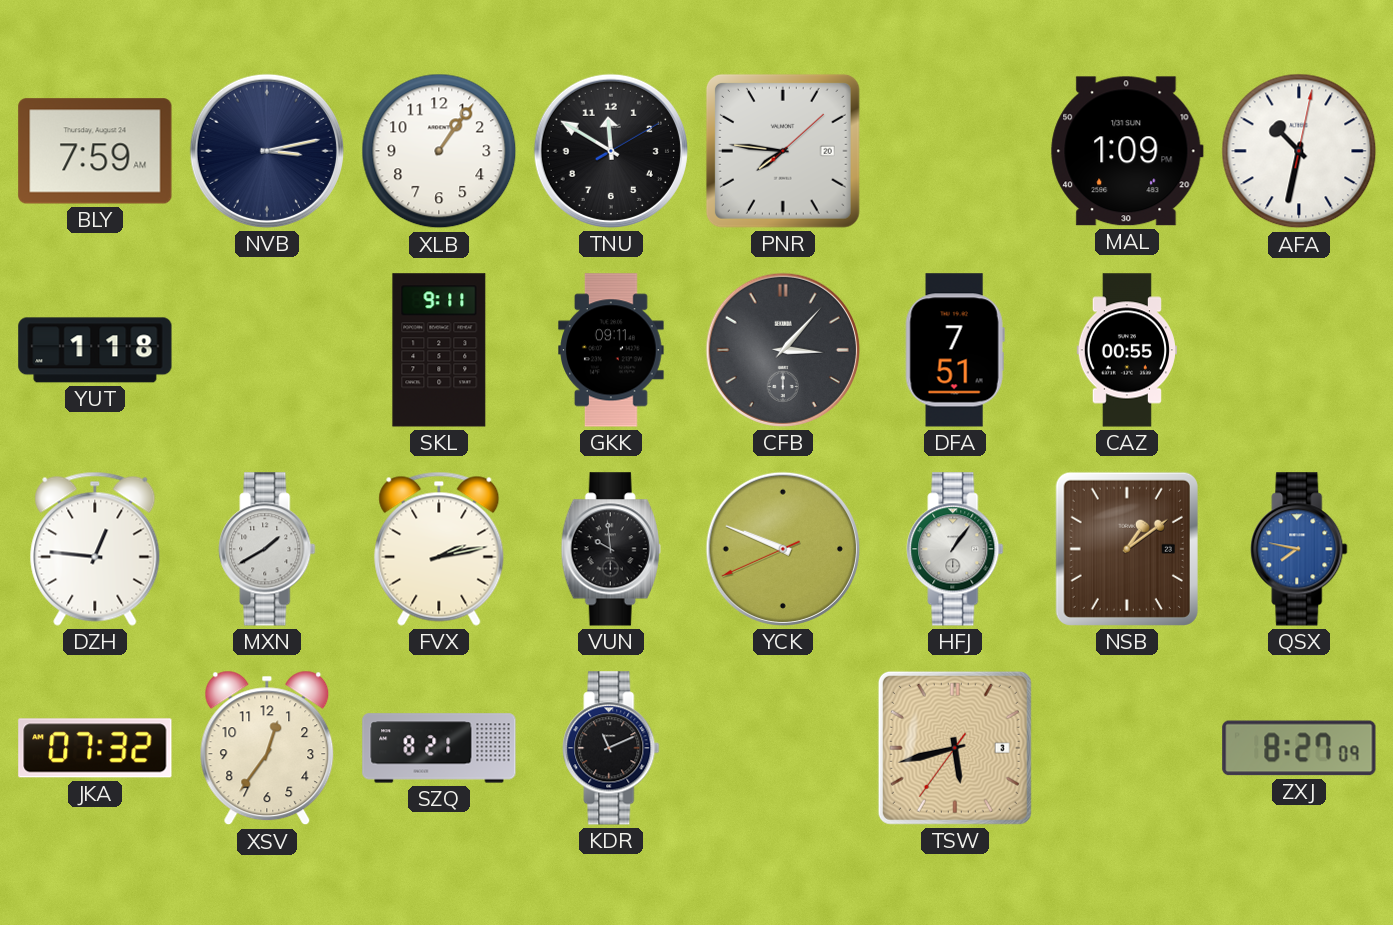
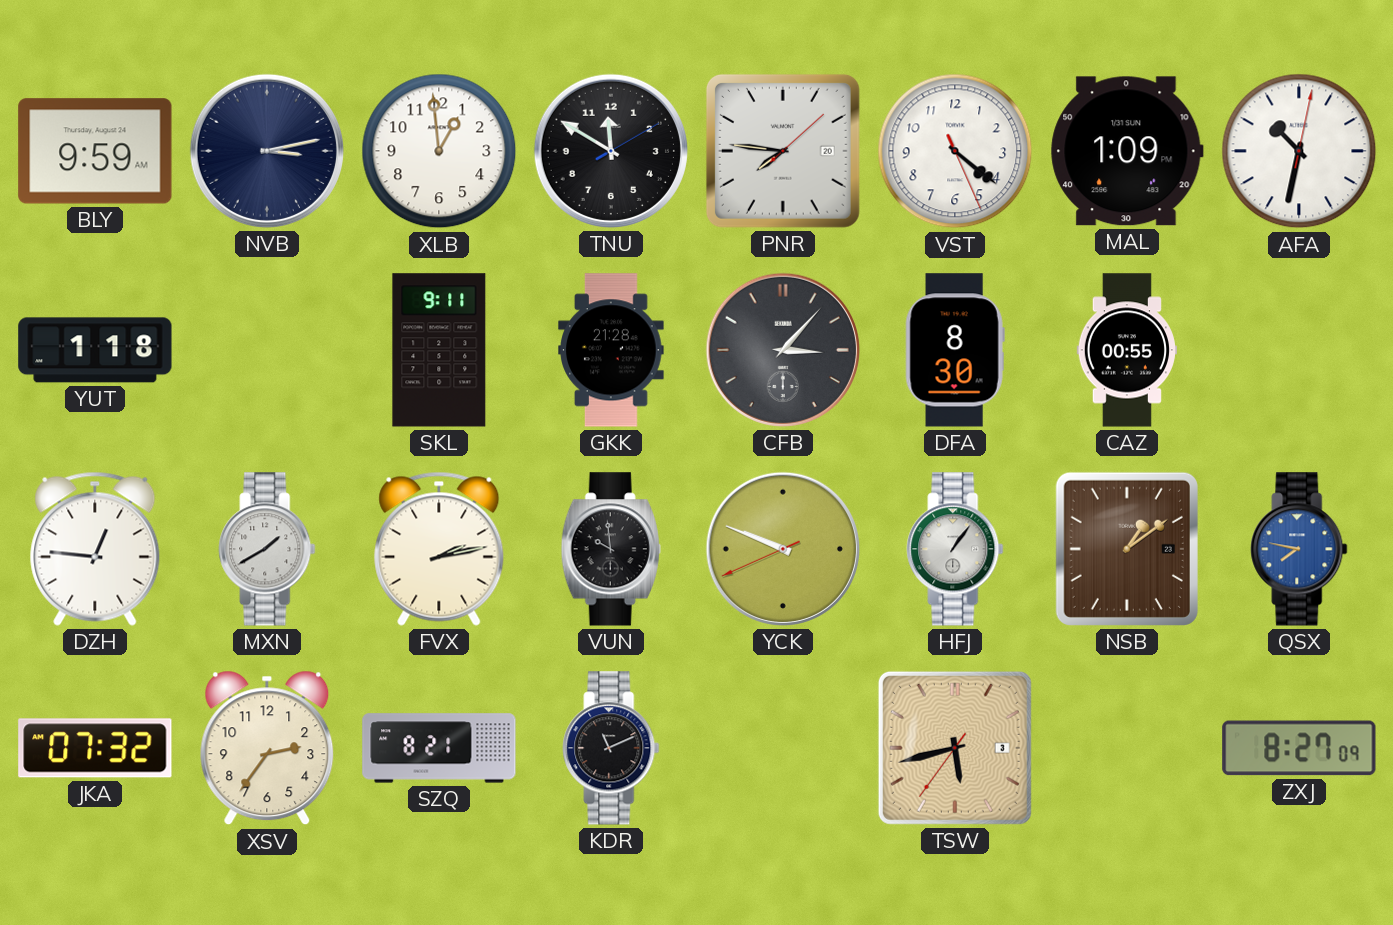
BLY: 7:59 -> 9:59
XLB: 1:06 -> 12:59
VST: none -> 4:21
GKK: 09:11 -> 21:28
DFA: 7:51 -> 8:30
XSV: 12:36 -> 2:36
